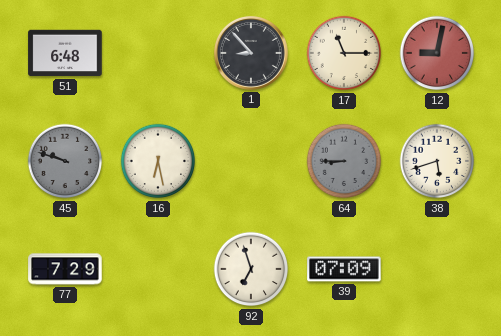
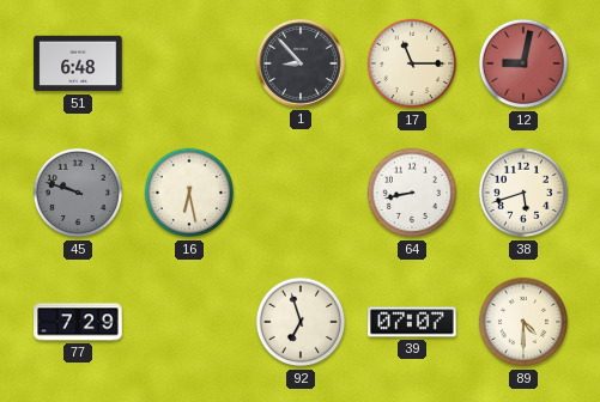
64: 8:45 -> 8:43
64 dial: grey -> white
39: 07:09 -> 07:07
89: none -> 4:30
